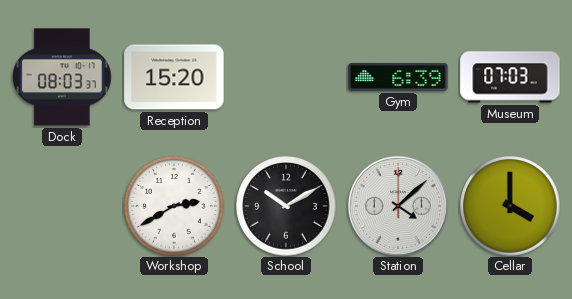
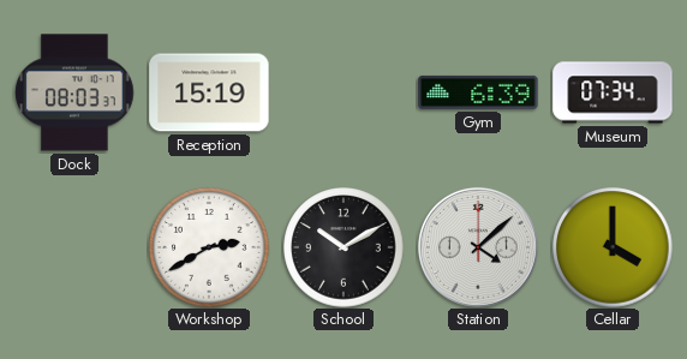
Reception: 15:20 -> 15:19
Museum: 07:03 -> 07:34
